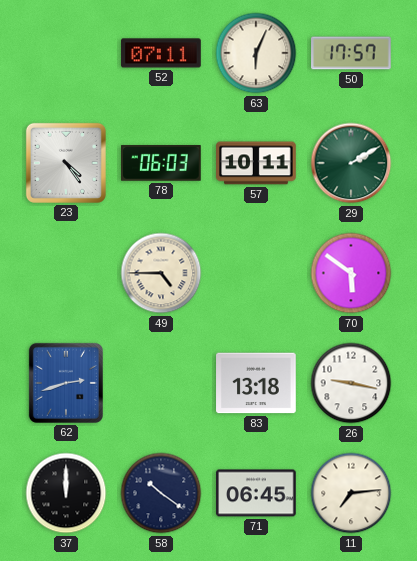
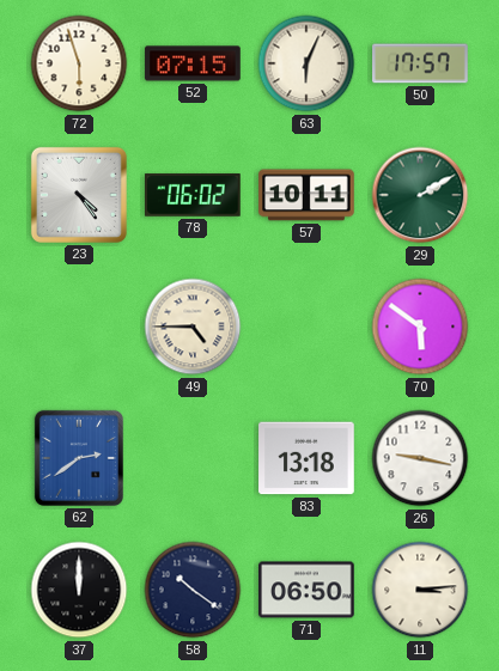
72: none -> 5:57
52: 07:11 -> 07:15
78: 06:03 -> 06:02
62: 2:42 -> 2:39
71: 06:45 -> 06:50
11: 7:14 -> 3:14
